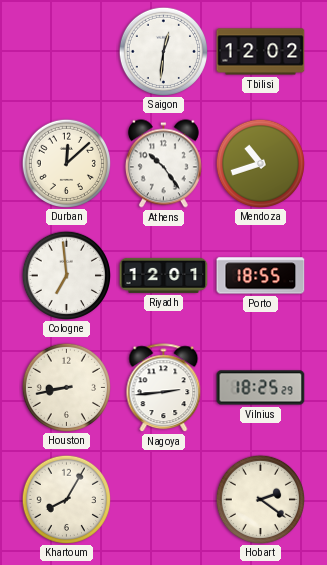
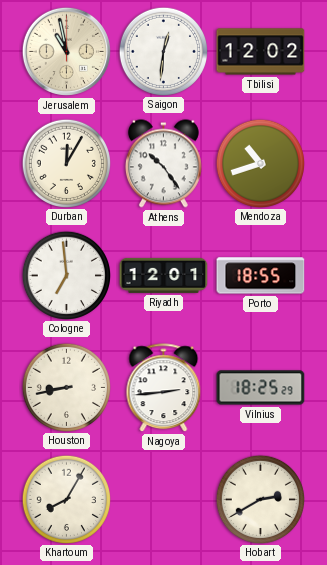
Jerusalem: none -> 10:58
Durban: 12:08 -> 12:05
Hobart: 2:21 -> 2:40
